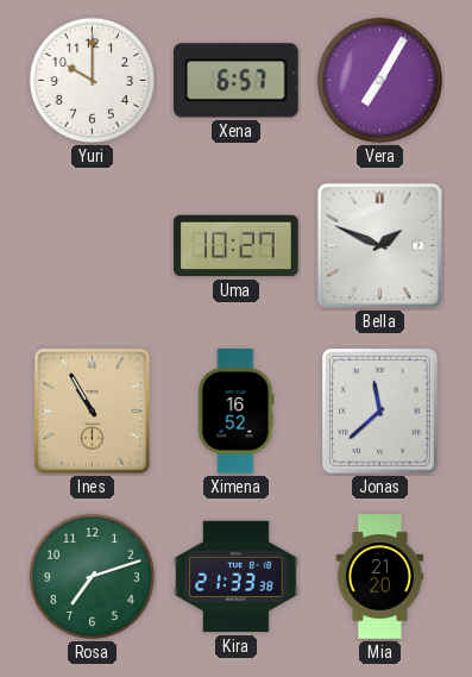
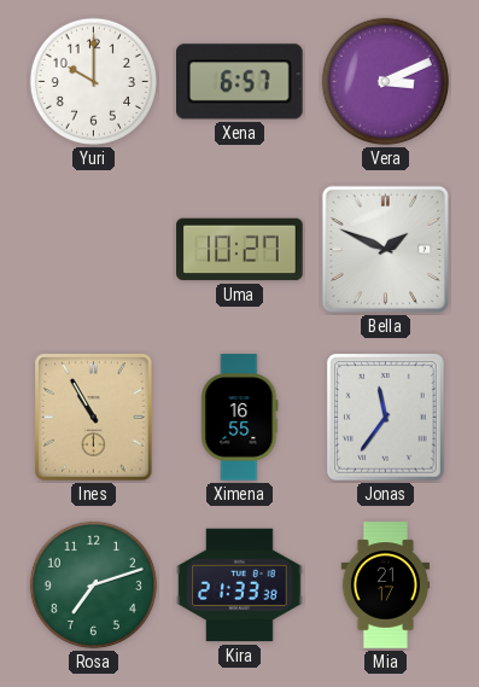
Vera: 7:05 -> 3:11
Ximena: 16:52 -> 16:55
Jonas: 11:38 -> 11:36
Mia: 21:20 -> 21:17
